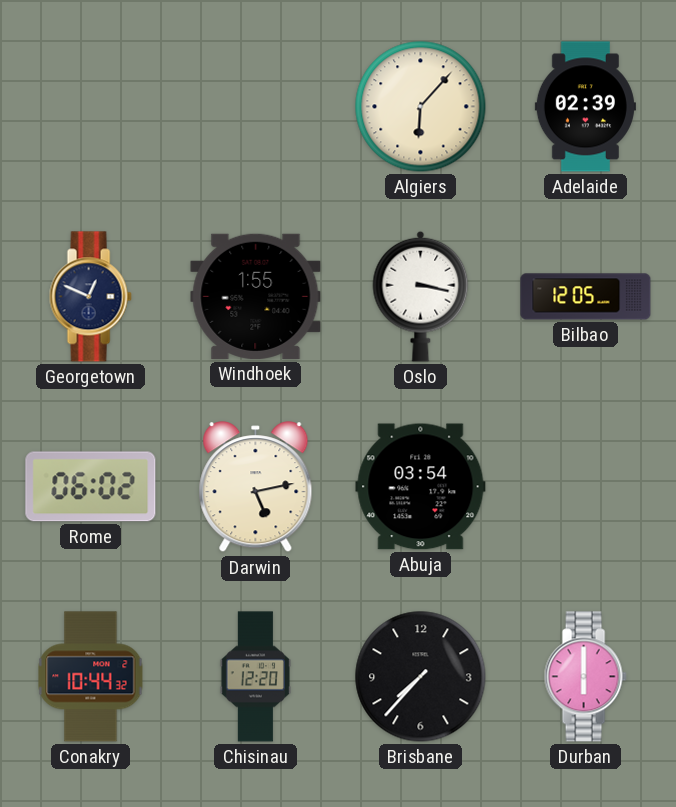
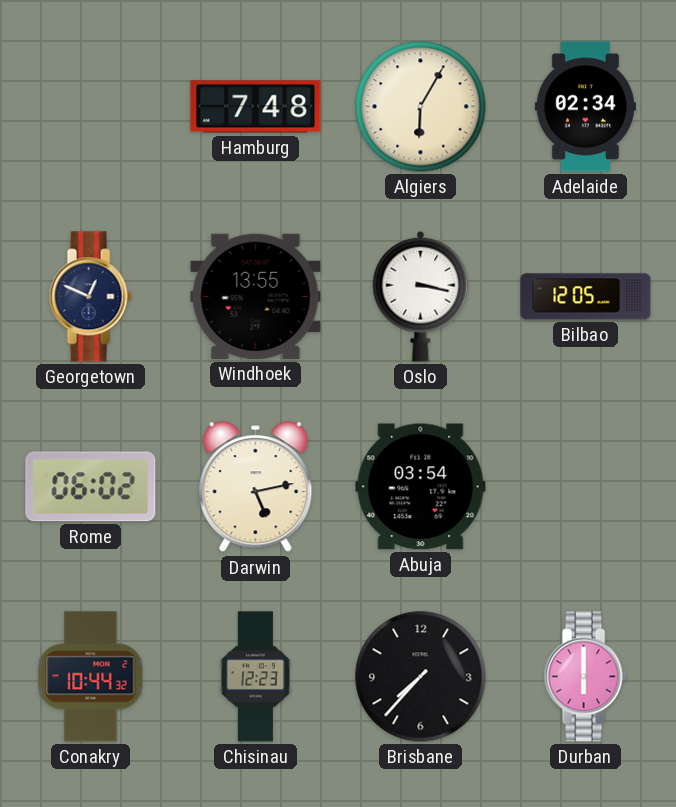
Hamburg: none -> 7:48
Algiers: 6:07 -> 6:05
Adelaide: 02:39 -> 02:34
Windhoek: 1:55 -> 13:55
Chisinau: 12:20 -> 12:23
